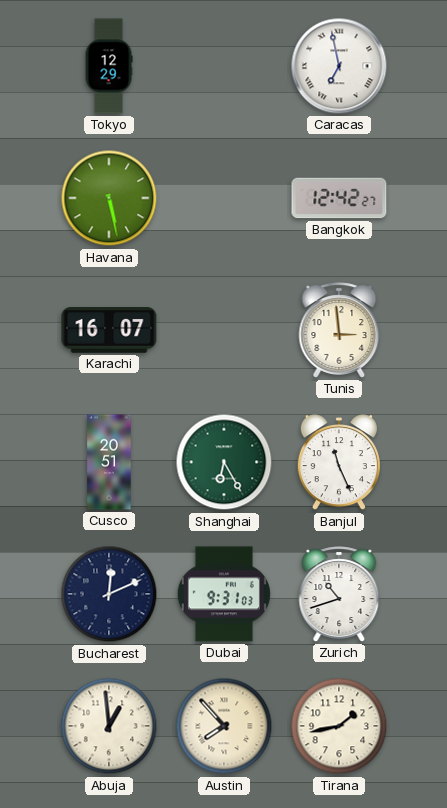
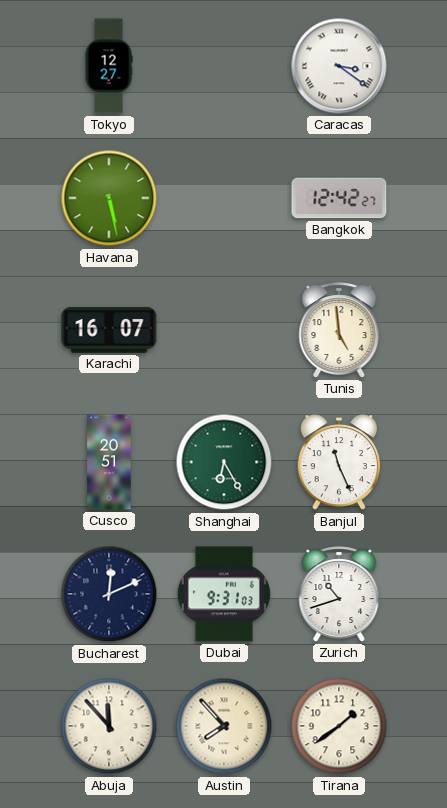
Tokyo: 12:29 -> 12:27
Caracas: 6:58 -> 3:21
Tunis: 2:59 -> 4:59
Abuja: 12:59 -> 11:53
Tirana: 1:43 -> 1:39
